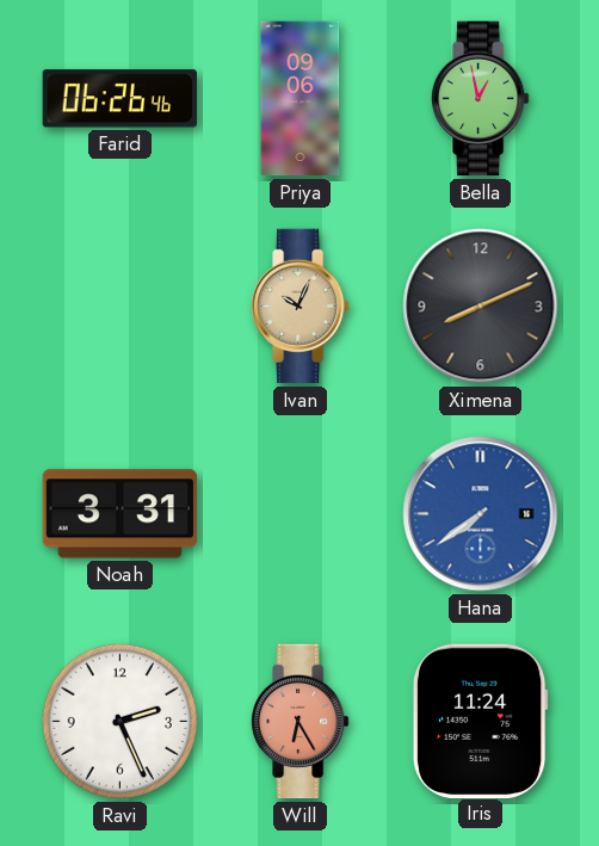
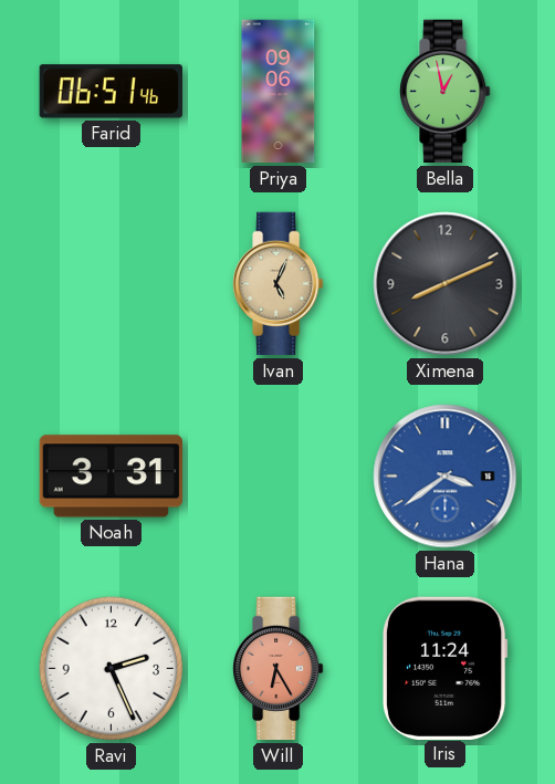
Farid: 06:26 -> 06:51
Ivan: 10:04 -> 5:04
Hana: 7:39 -> 3:39
